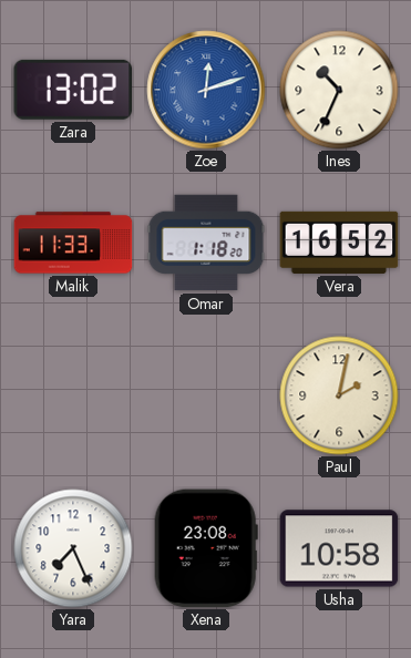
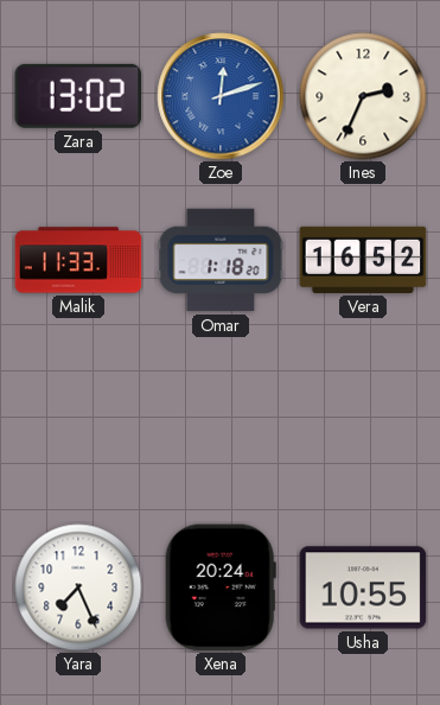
Ines: 10:34 -> 2:34
Paul: 2:02 -> none
Xena: 23:08 -> 20:24
Usha: 10:58 -> 10:55
